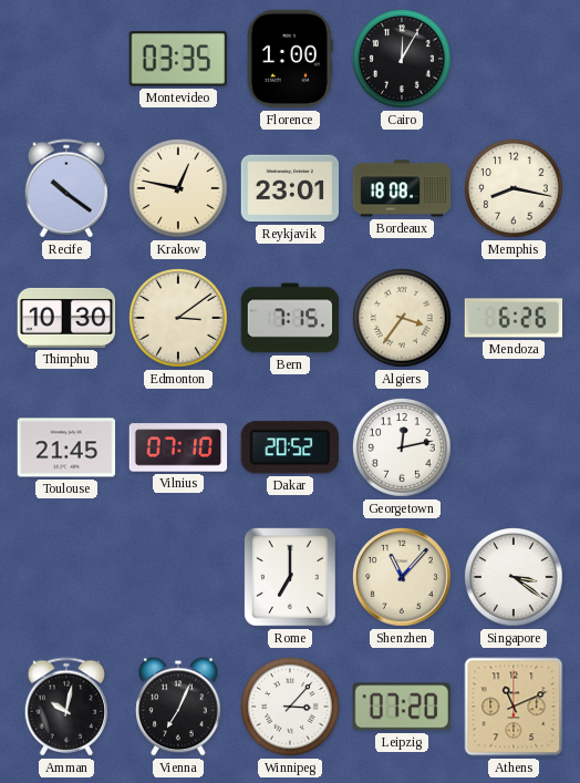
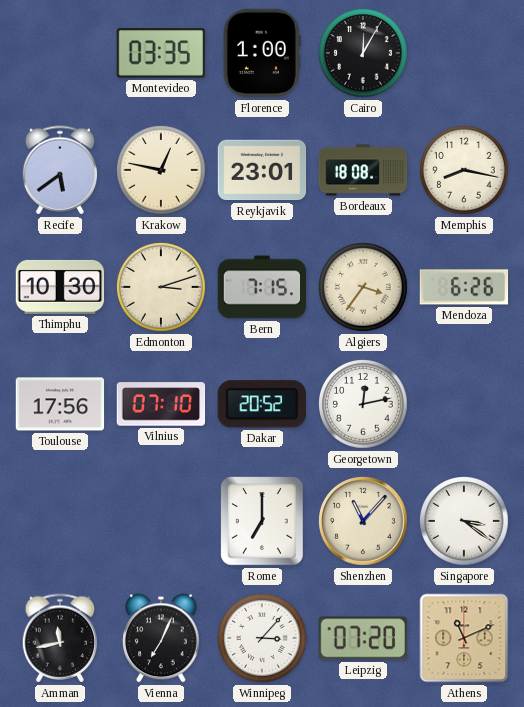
Recife: 10:21 -> 5:39
Edmonton: 3:09 -> 3:12
Toulouse: 21:45 -> 17:56
Amman: 10:02 -> 11:43
